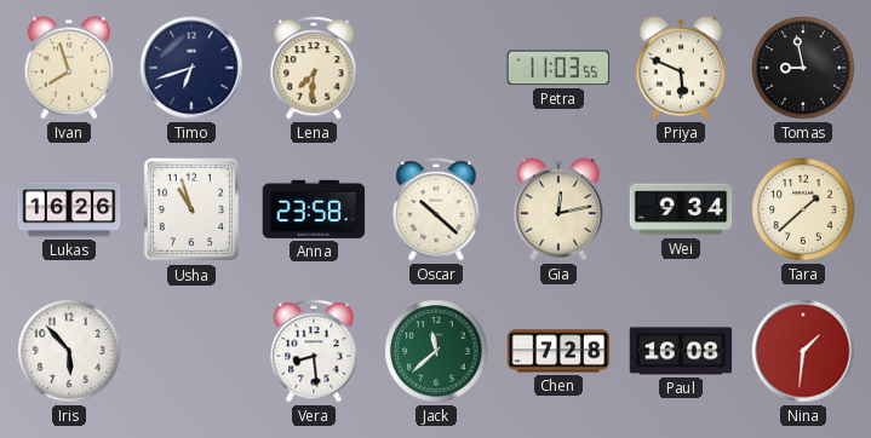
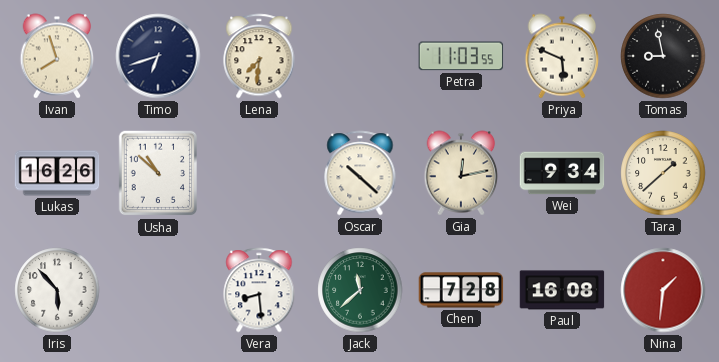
Usha: 10:57 -> 10:52
Anna: 23:58 -> none
